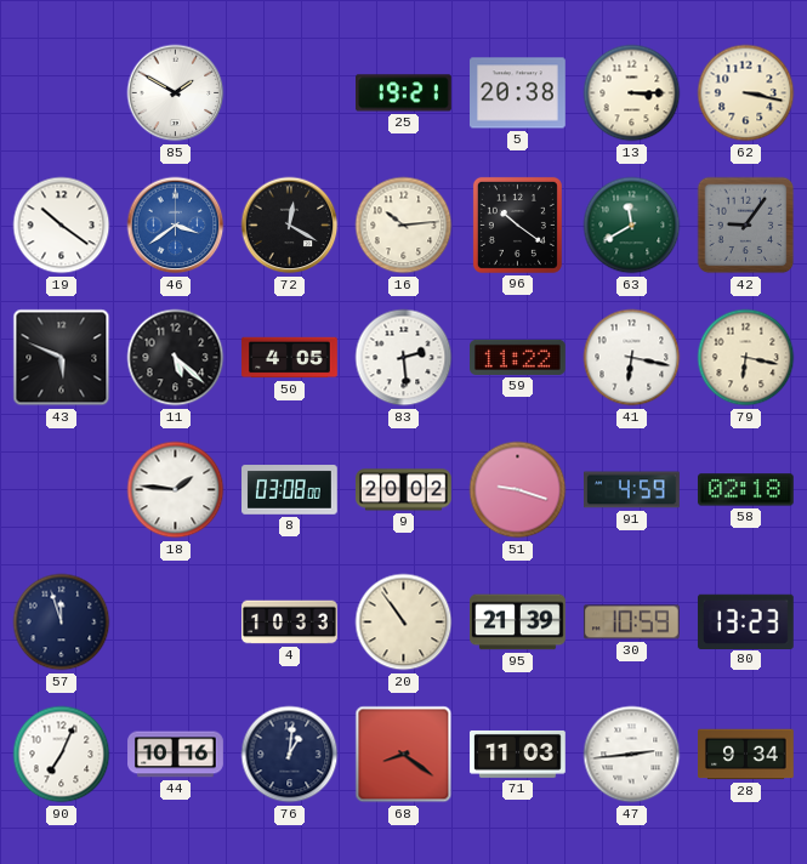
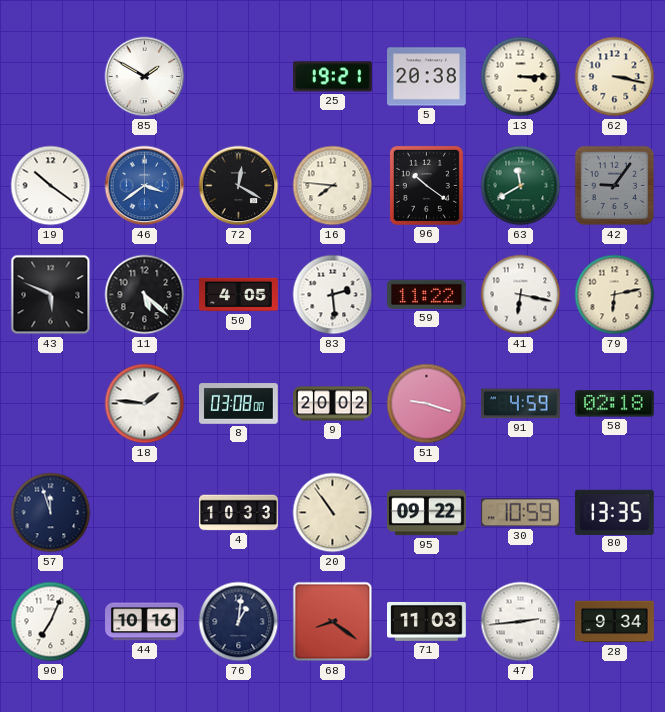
16: 10:14 -> 7:46
79: 6:17 -> 6:13
95: 21:39 -> 09:22
80: 13:23 -> 13:35
